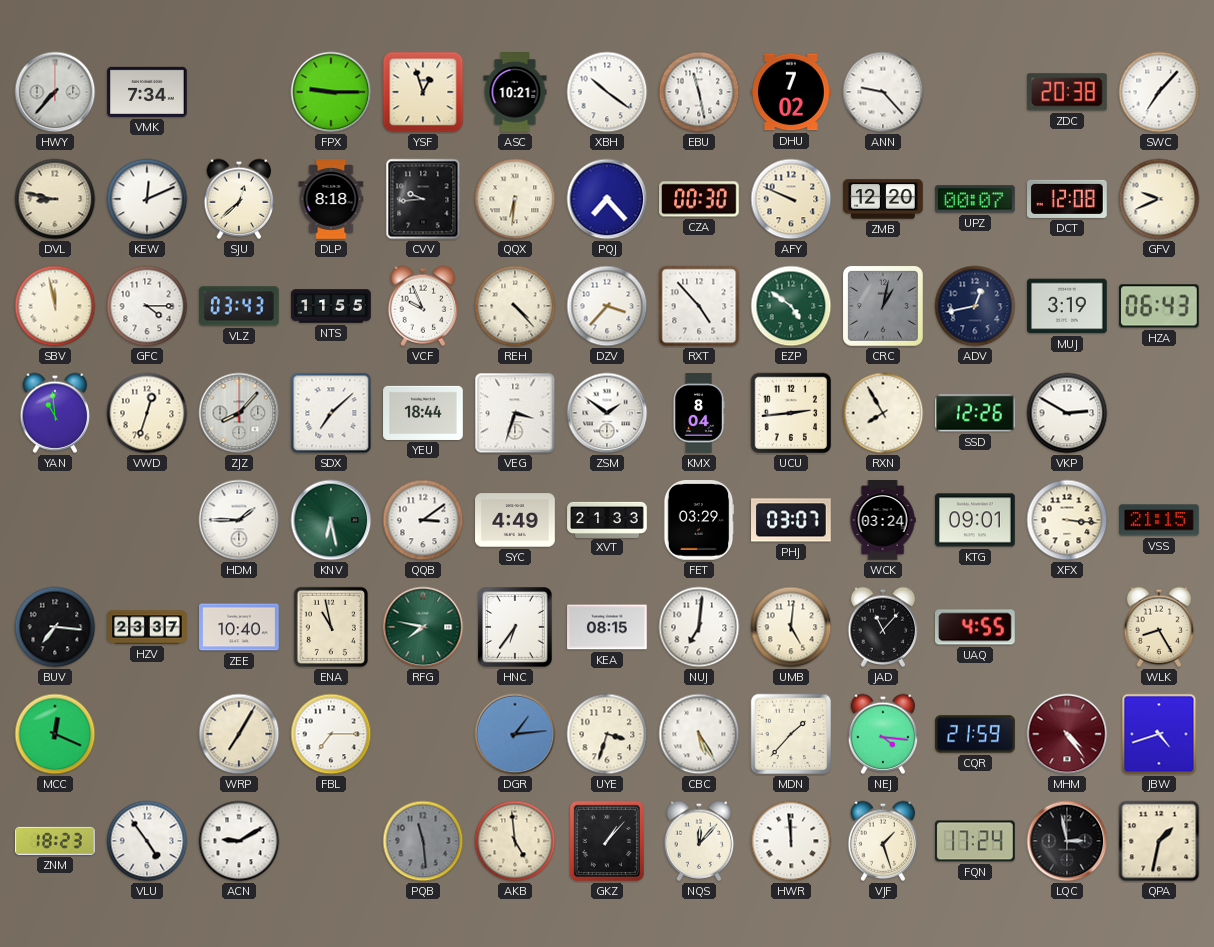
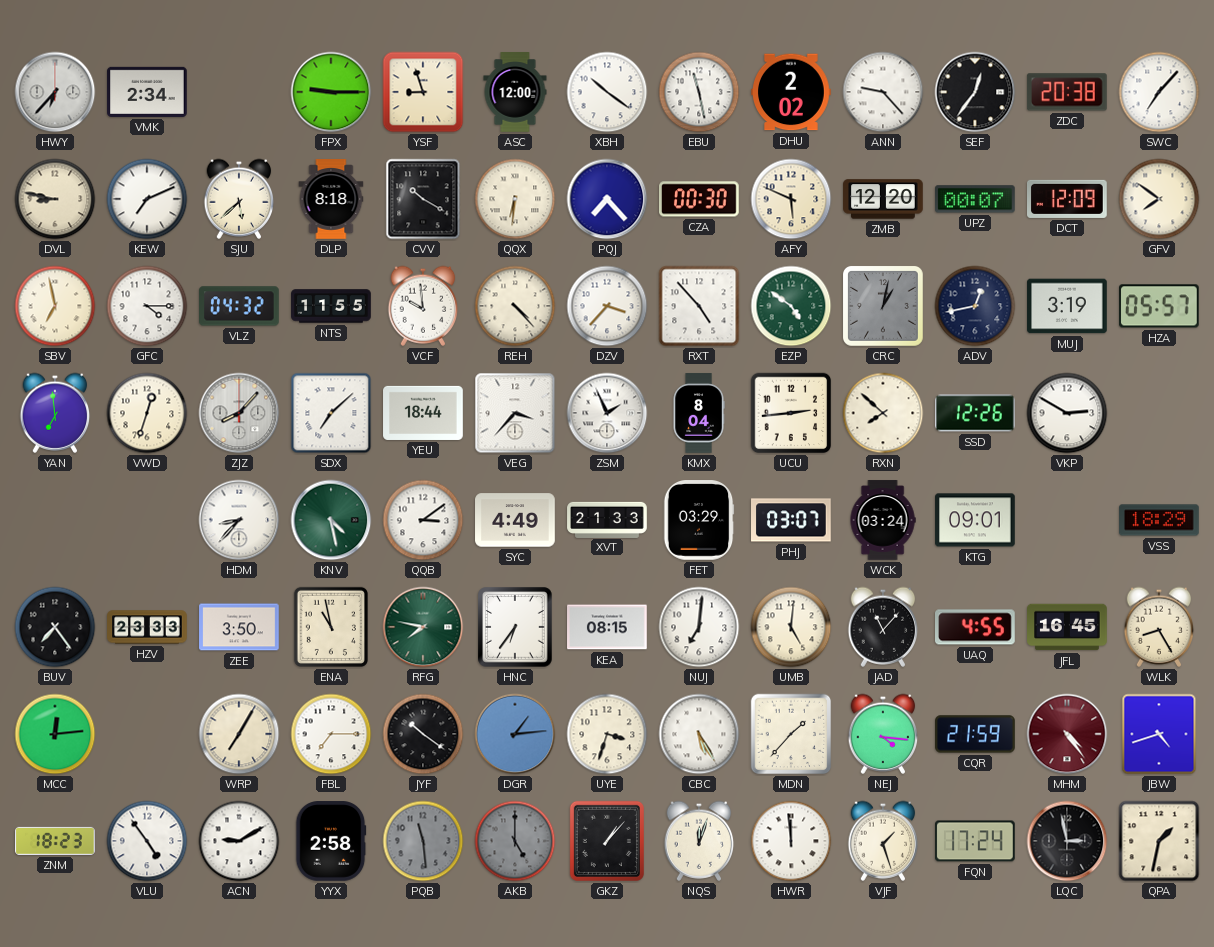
HWY: 7:37 -> 6:37
VMK: 7:34 -> 2:34
YSF: 12:57 -> 8:57
ASC: 10:21 -> 12:00
DHU: 7:02 -> 2:02
SEF: none -> 12:36
KEW: 12:11 -> 7:11
SJU: 12:38 -> 5:38
CVV: 9:44 -> 10:20
AFY: 9:49 -> 5:49
DCT: 12:08 -> 12:09
GFV: 9:41 -> 7:51
SBV: 11:58 -> 6:58
VLZ: 03:43 -> 04:32
VCF: 9:56 -> 9:59
HZA: 06:43 -> 05:57
YAN: 10:59 -> 6:59
VEG: 3:33 -> 3:37
ZSM: 1:51 -> 1:56
RXN: 7:55 -> 7:52
HDM: 1:45 -> 8:37
KNV: 6:28 -> 4:28
XFX: 3:16 -> none
VSS: 21:15 -> 18:29
BUV: 7:16 -> 7:24
HZV: 23:37 -> 23:33
ZEE: 10:40 -> 3:50
JFL: none -> 16:45
MCC: 12:19 -> 12:14
JYF: none -> 10:21
YYX: none -> 2:58
AKB: 4:59 -> 5:00
AKB dial: cream -> grey
NQS: 12:07 -> 12:03
